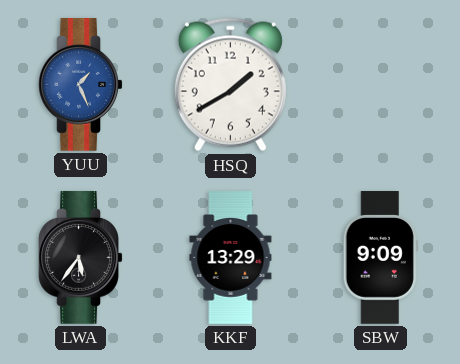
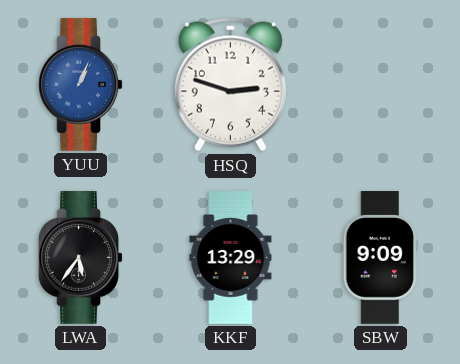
YUU: 1:26 -> 1:04
HSQ: 1:40 -> 2:48
